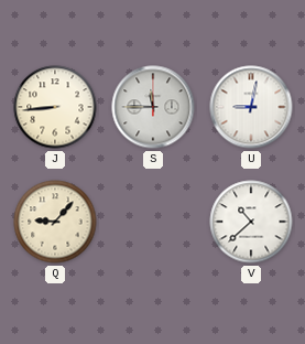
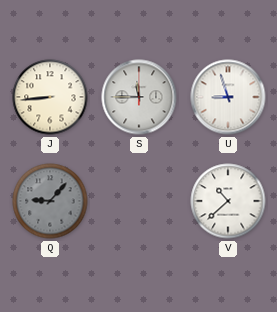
U: 9:02 -> 8:57
Q dial: cream -> grey
